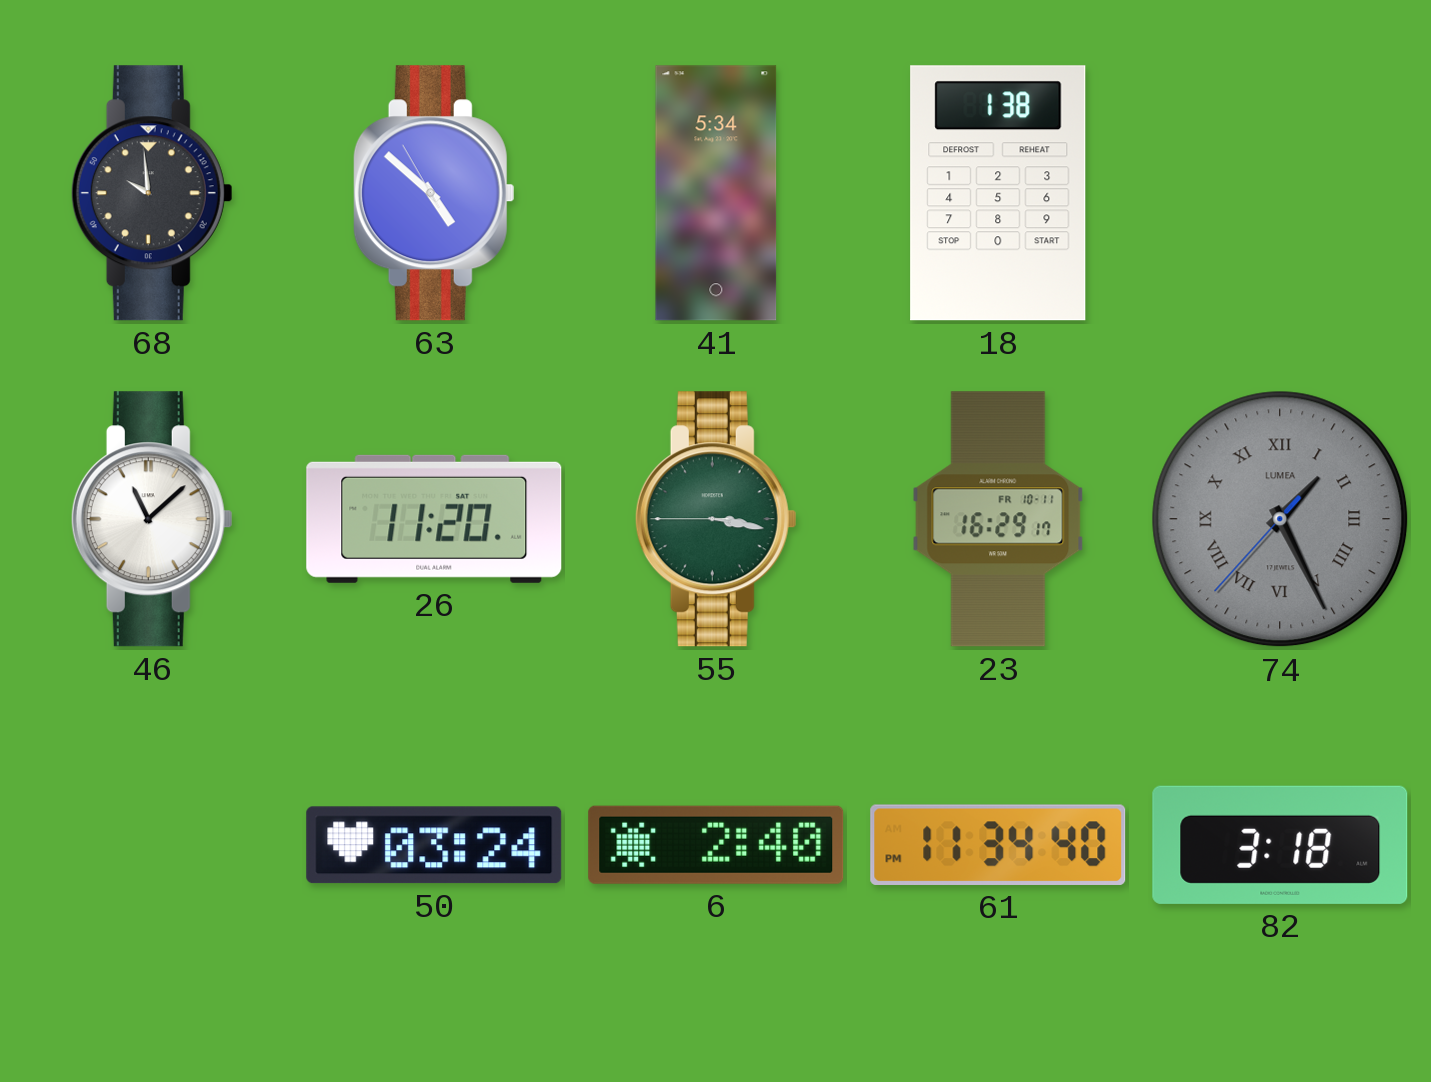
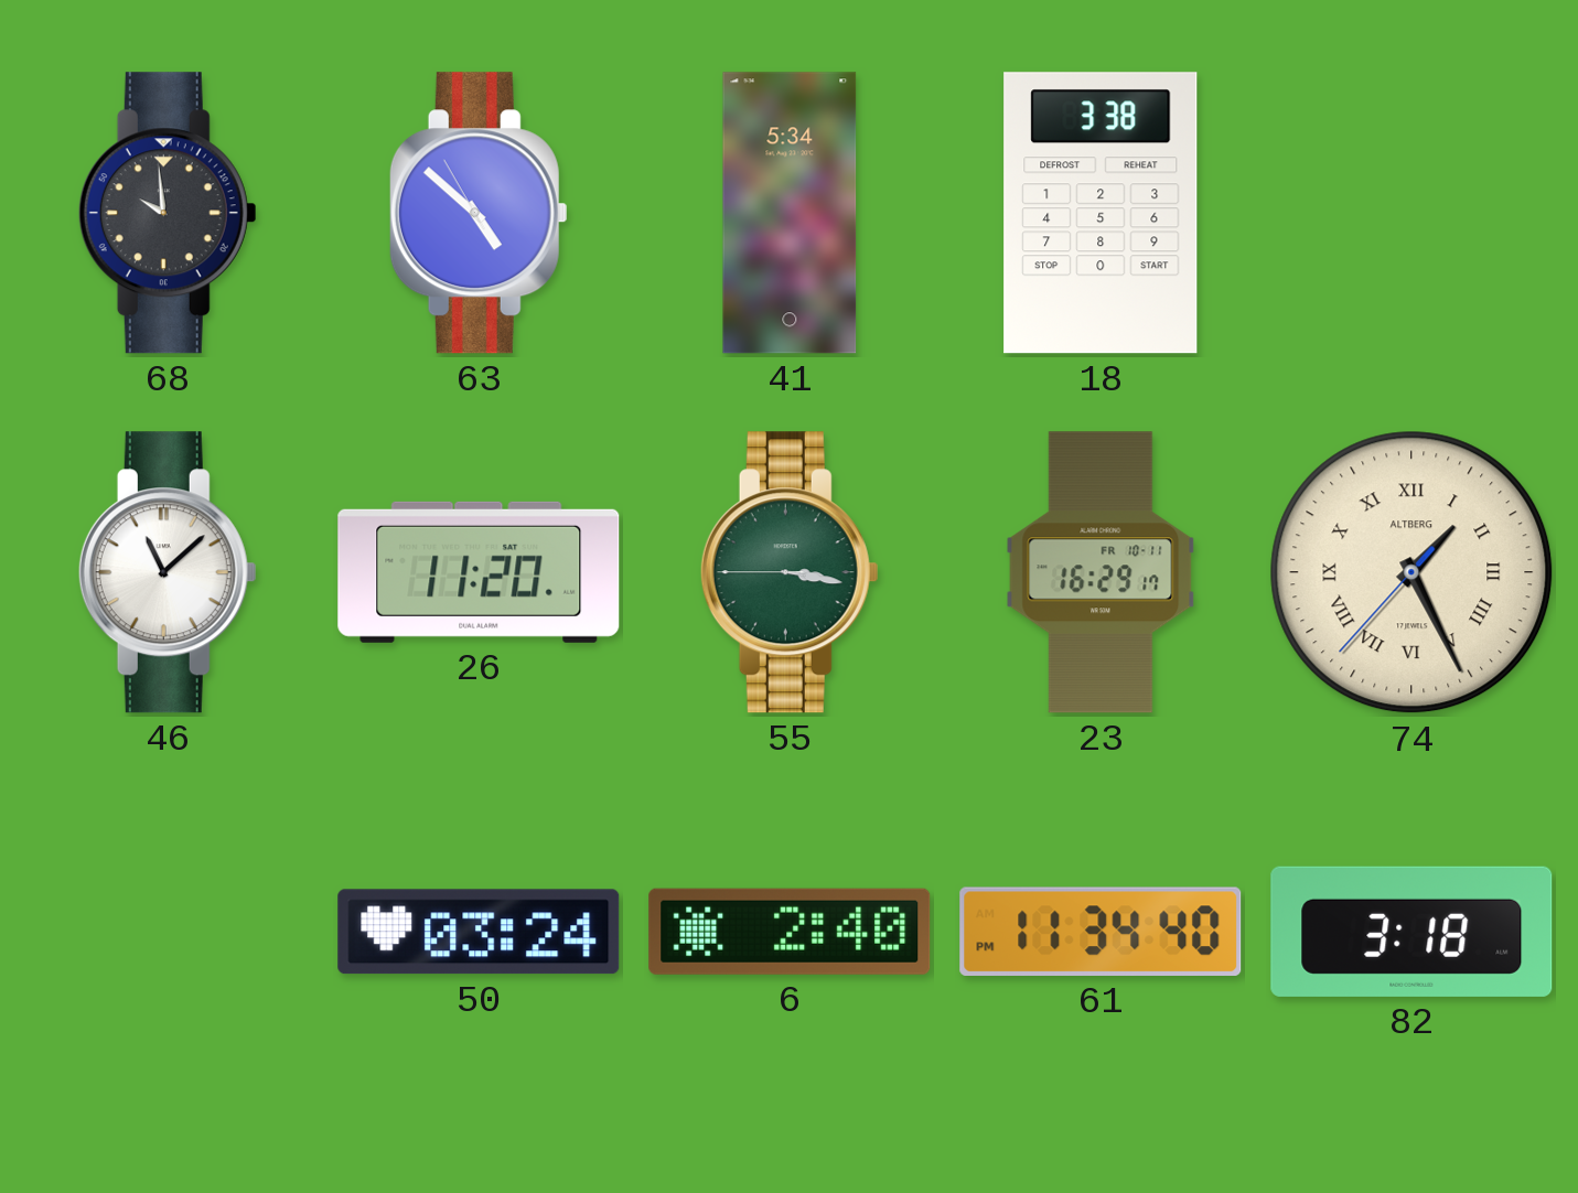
18: 1:38 -> 3:38
74 dial: grey -> cream
74 brand: LUMEA -> ALTBERG
